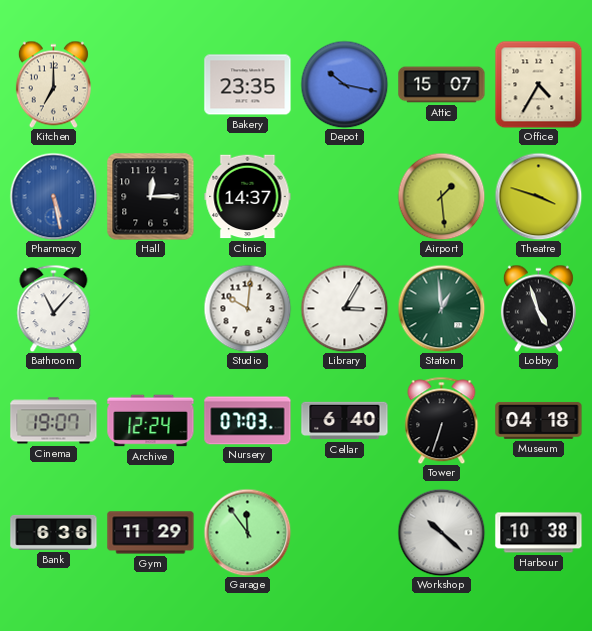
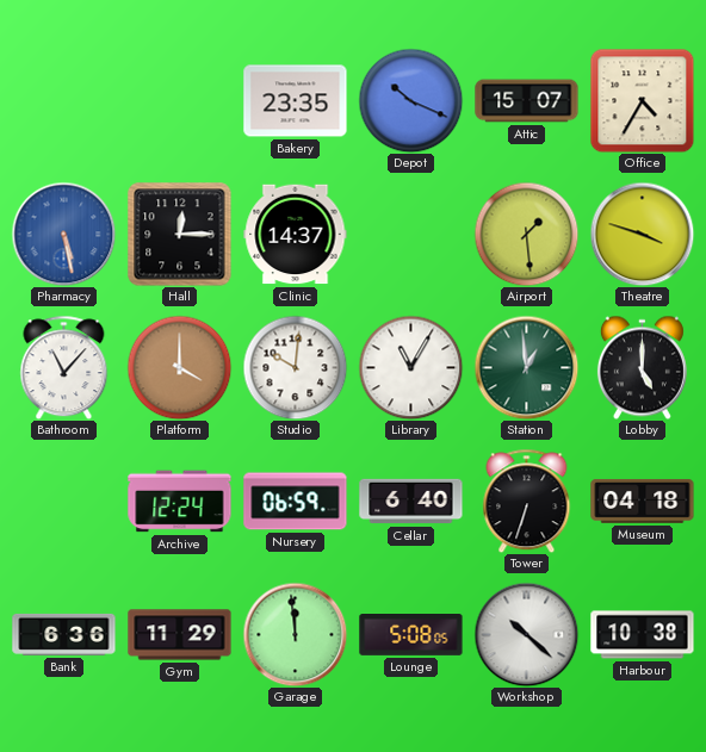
Kitchen: 7:00 -> none
Depot: 10:17 -> 10:19
Platform: none -> 4:00
Library: 3:05 -> 11:05
Lobby: 4:57 -> 5:00
Cinema: 19:07 -> none
Nursery: 07:03 -> 06:59
Garage: 11:54 -> 11:59
Lounge: none -> 5:08
